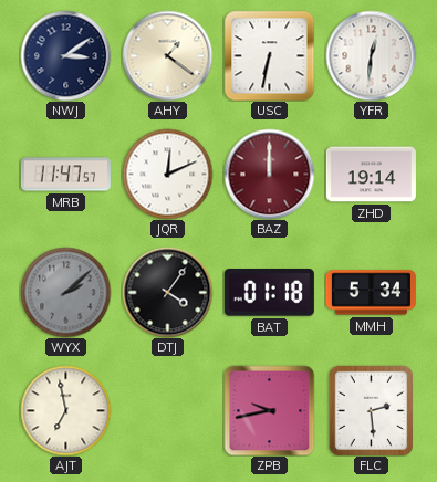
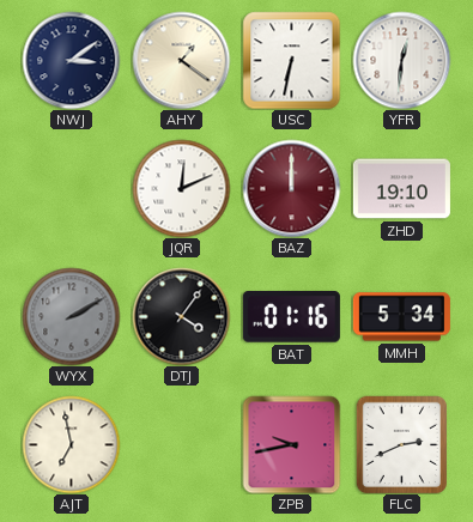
MRB: 11:47 -> none
ZHD: 19:14 -> 19:10
WYX: 2:08 -> 2:10
BAT: 01:18 -> 01:16
FLC: 2:29 -> 2:41
